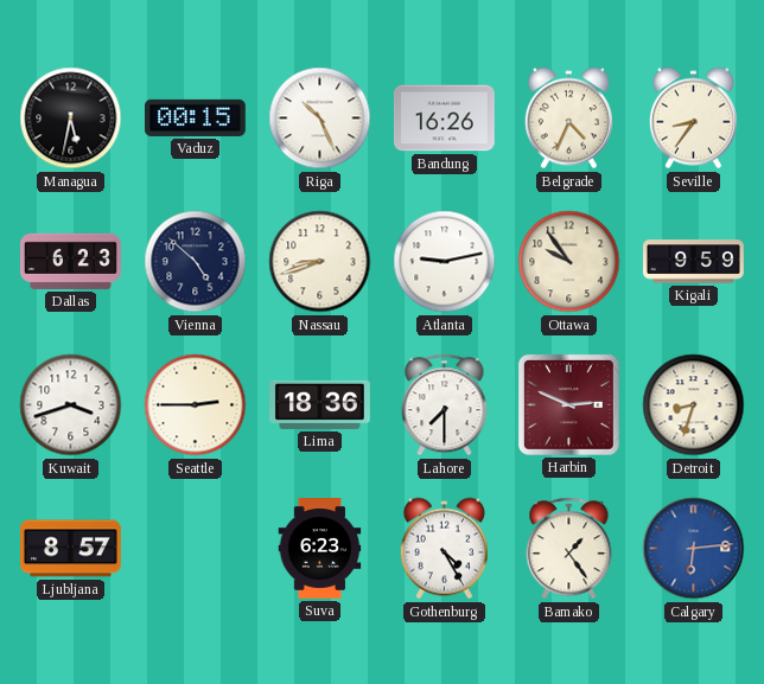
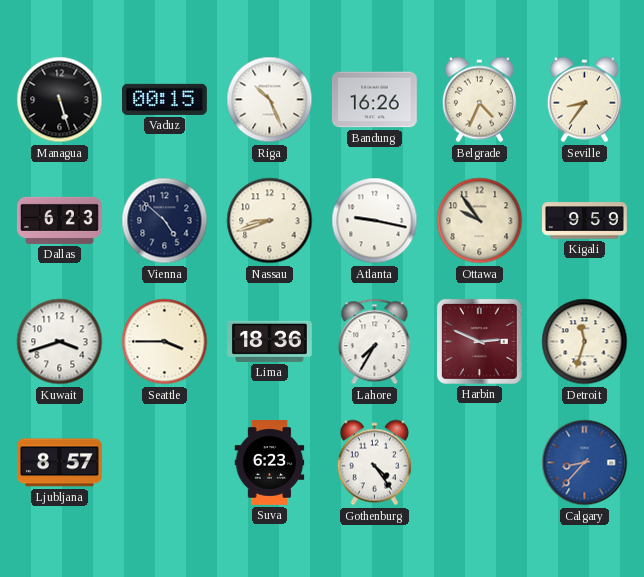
Managua: 5:32 -> 5:27
Atlanta: 9:13 -> 9:17
Seattle: 2:45 -> 3:45
Lahore: 7:30 -> 7:35
Detroit: 8:33 -> 11:33
Gothenburg: 4:25 -> 4:24
Bamako: 1:24 -> none
Calgary: 6:14 -> 8:37
